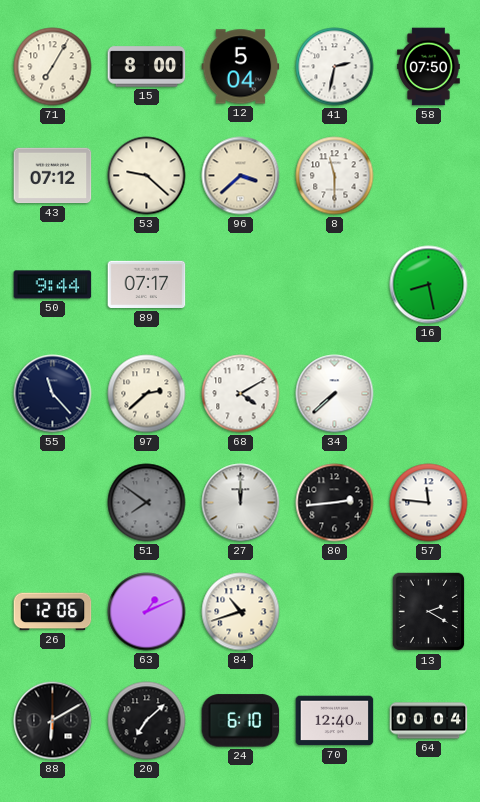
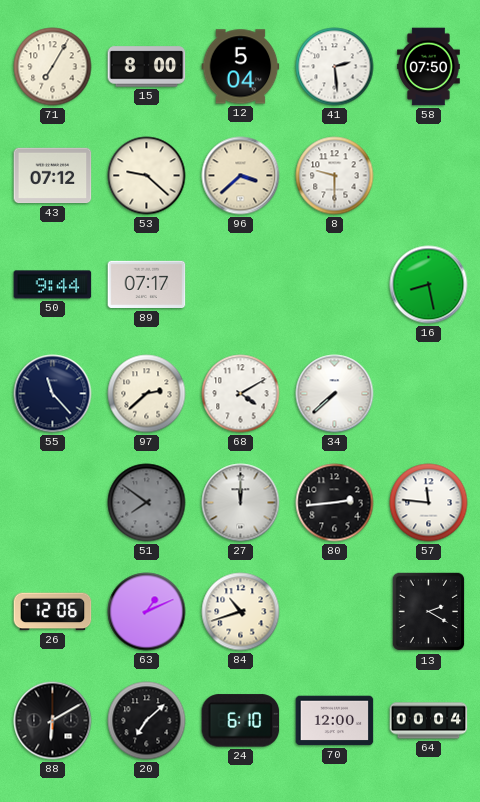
41: 2:32 -> 2:29
8: 11:30 -> 9:30
70: 12:40 -> 12:00
